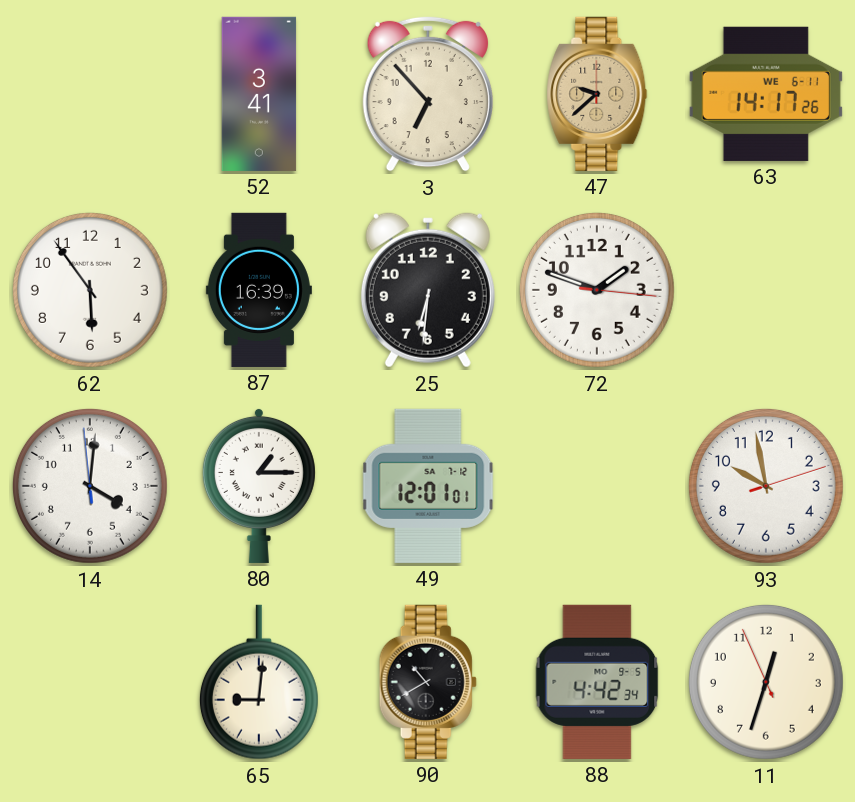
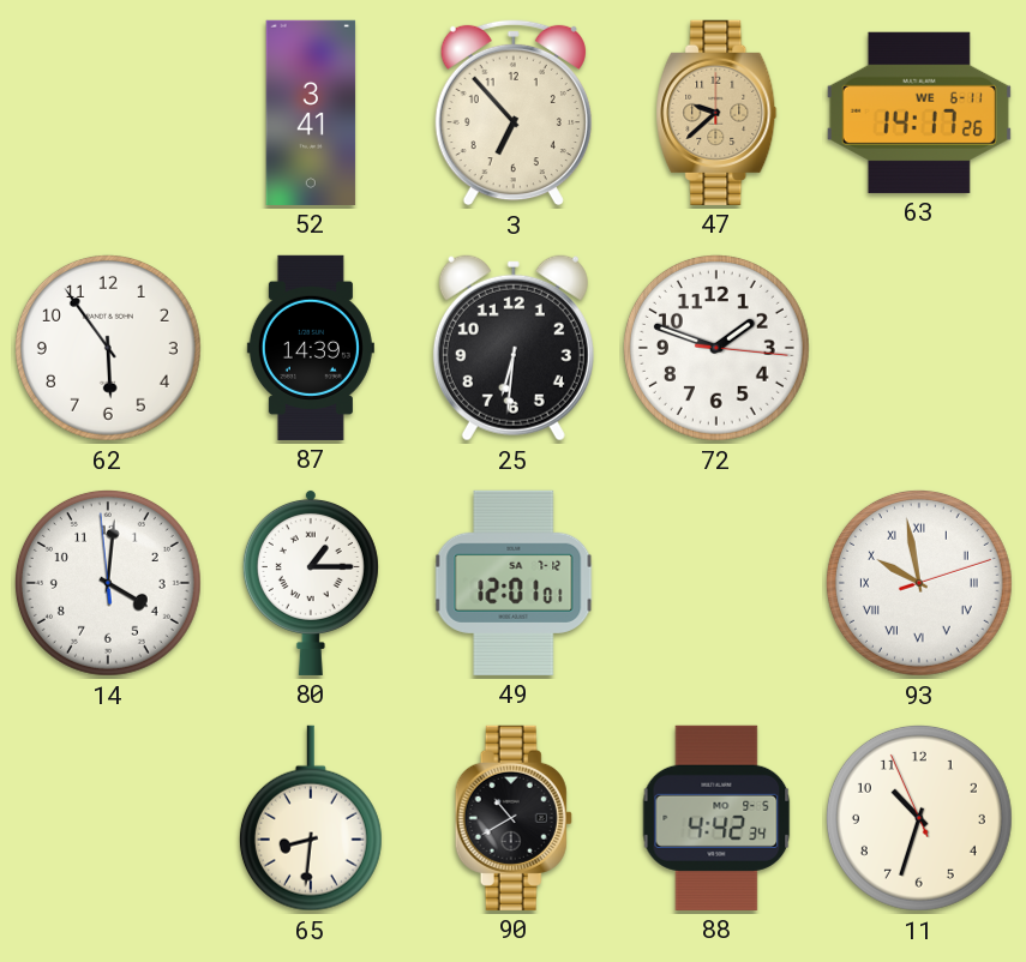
87: 16:39 -> 14:39
93 numerals: Arabic -> Roman
65: 9:01 -> 8:31
11: 12:32 -> 10:32
